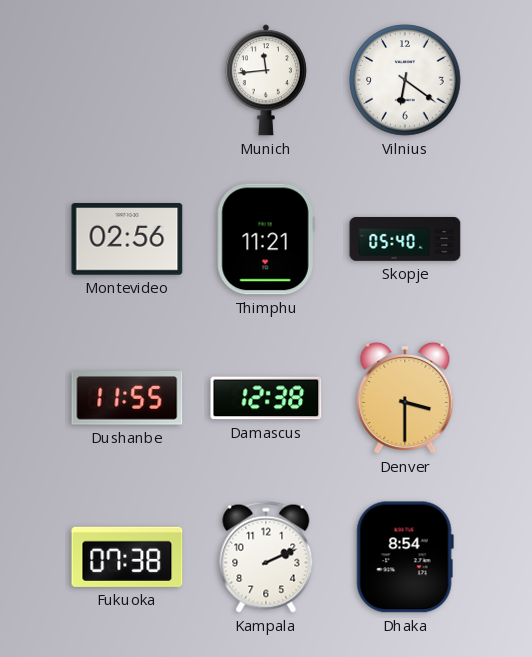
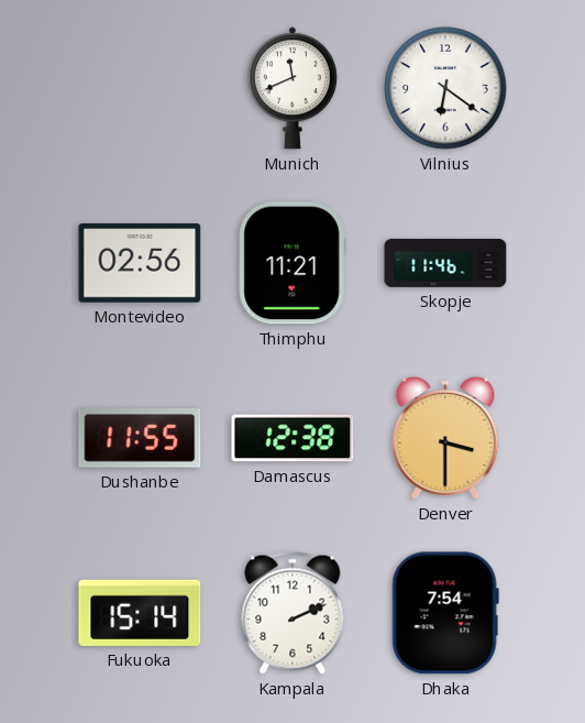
Munich: 11:44 -> 11:41
Skopje: 05:40 -> 11:46
Fukuoka: 07:38 -> 15:14
Dhaka: 8:54 -> 7:54
